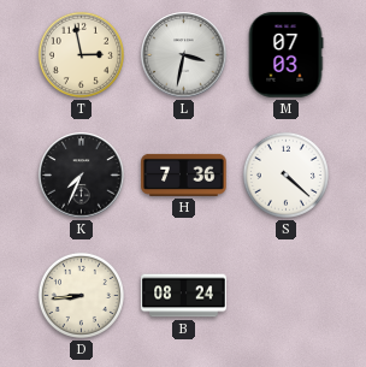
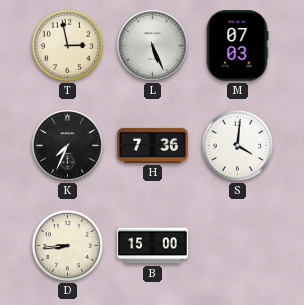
L: 3:32 -> 5:26
S: 4:22 -> 4:01
B: 08:24 -> 15:00
